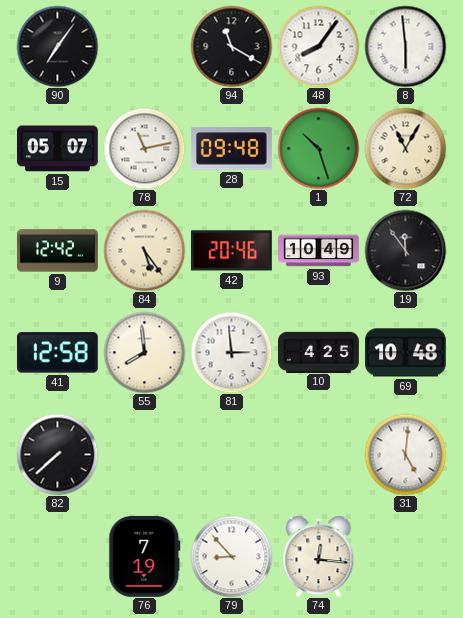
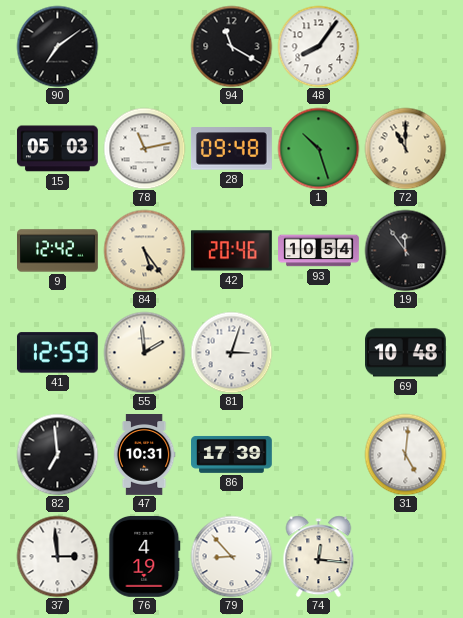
90: 7:06 -> 7:09
8: 5:59 -> none
15: 05:07 -> 05:03
72: 11:05 -> 11:00
93: 10:49 -> 10:54
41: 12:58 -> 12:59
55: 7:59 -> 1:59
81: 2:59 -> 3:03
10: 4:25 -> none
82: 7:38 -> 6:59
47: none -> 10:31
86: none -> 17:39
37: none -> 2:59
76: 7:19 -> 4:19
